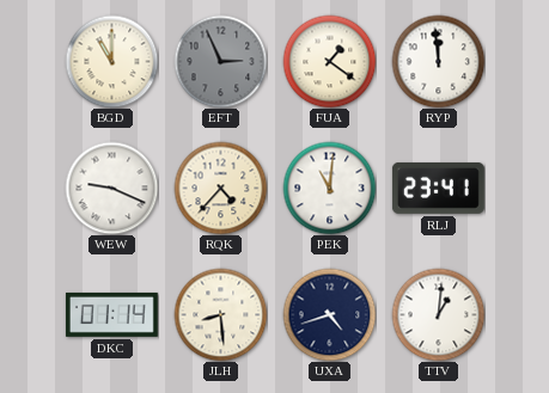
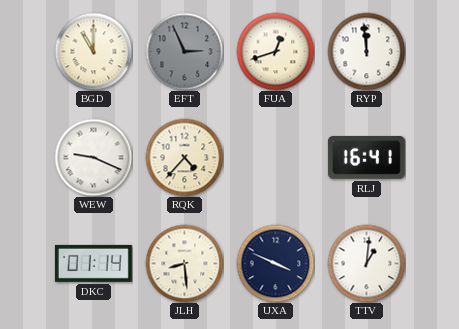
FUA: 1:21 -> 12:42
PEK: 11:01 -> none
RLJ: 23:41 -> 16:41
UXA: 4:42 -> 3:49
